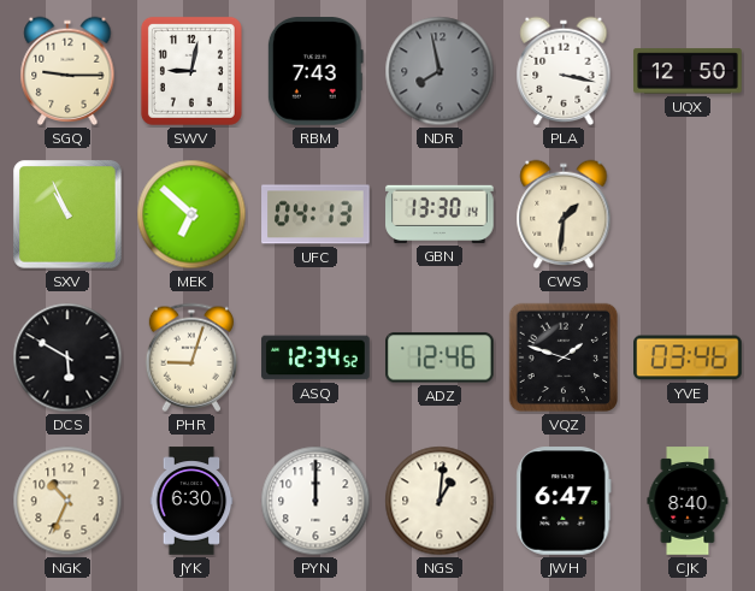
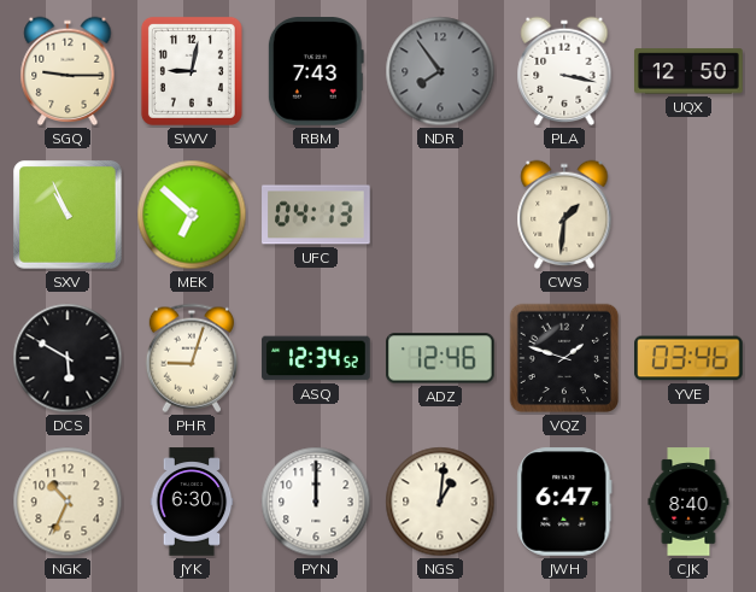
NDR: 7:58 -> 7:54
GBN: 13:30 -> none
